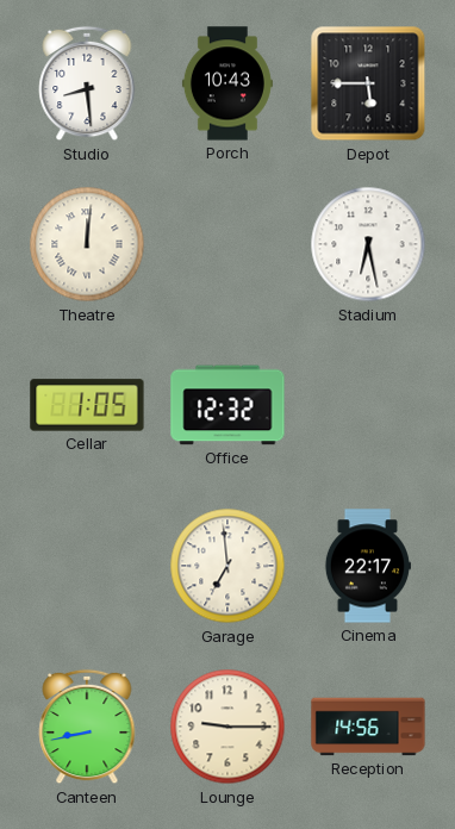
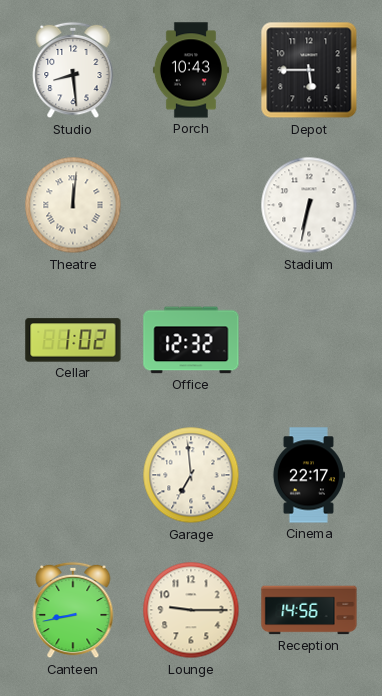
Stadium: 6:28 -> 6:32
Cellar: 1:05 -> 1:02
